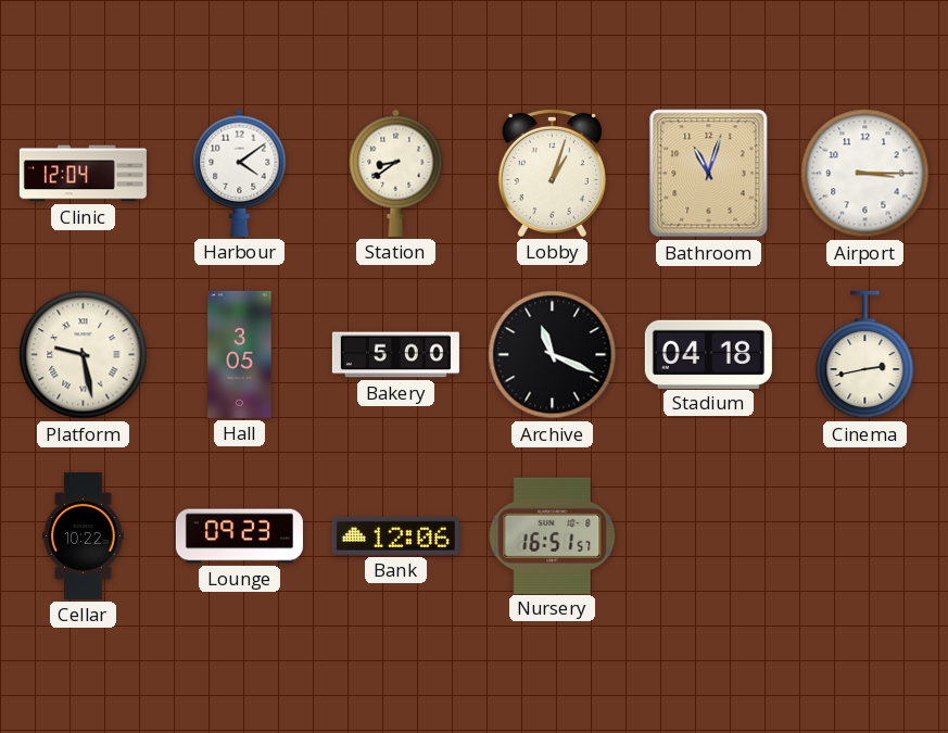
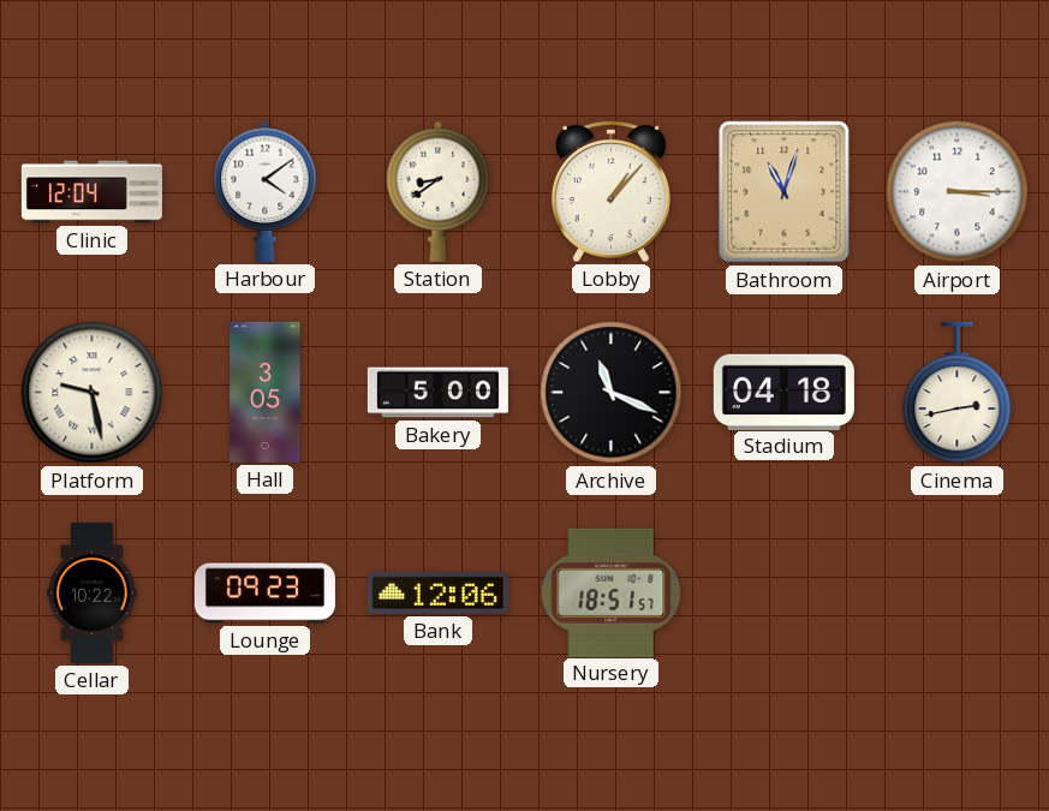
Lobby: 1:03 -> 1:07
Nursery: 16:51 -> 18:51
